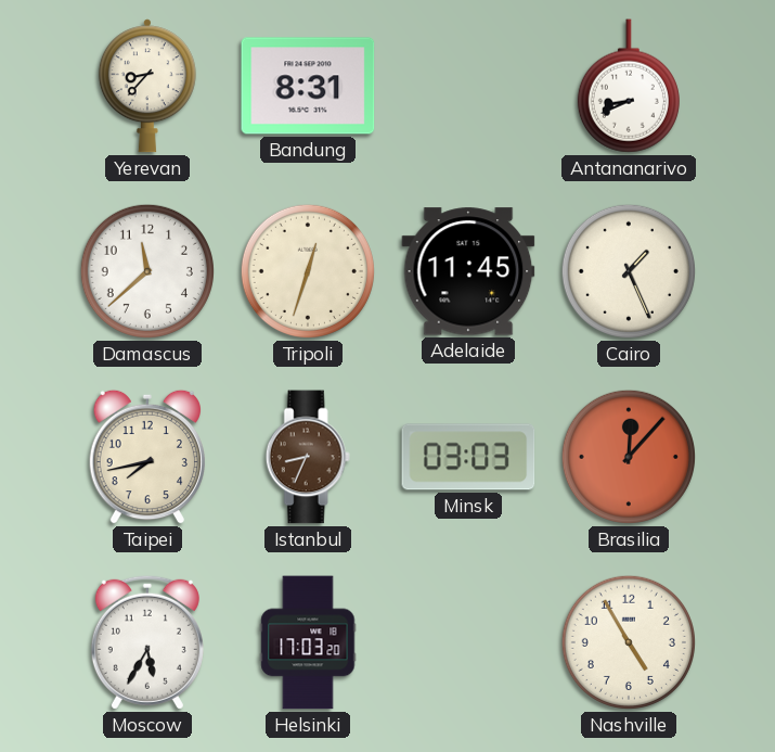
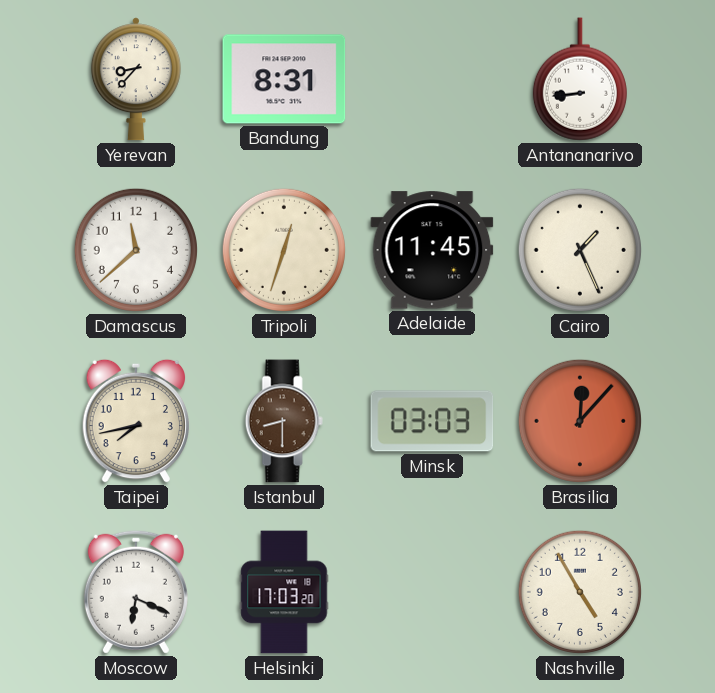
Antananarivo: 8:41 -> 8:44
Istanbul: 8:34 -> 8:30
Moscow: 5:35 -> 6:19
